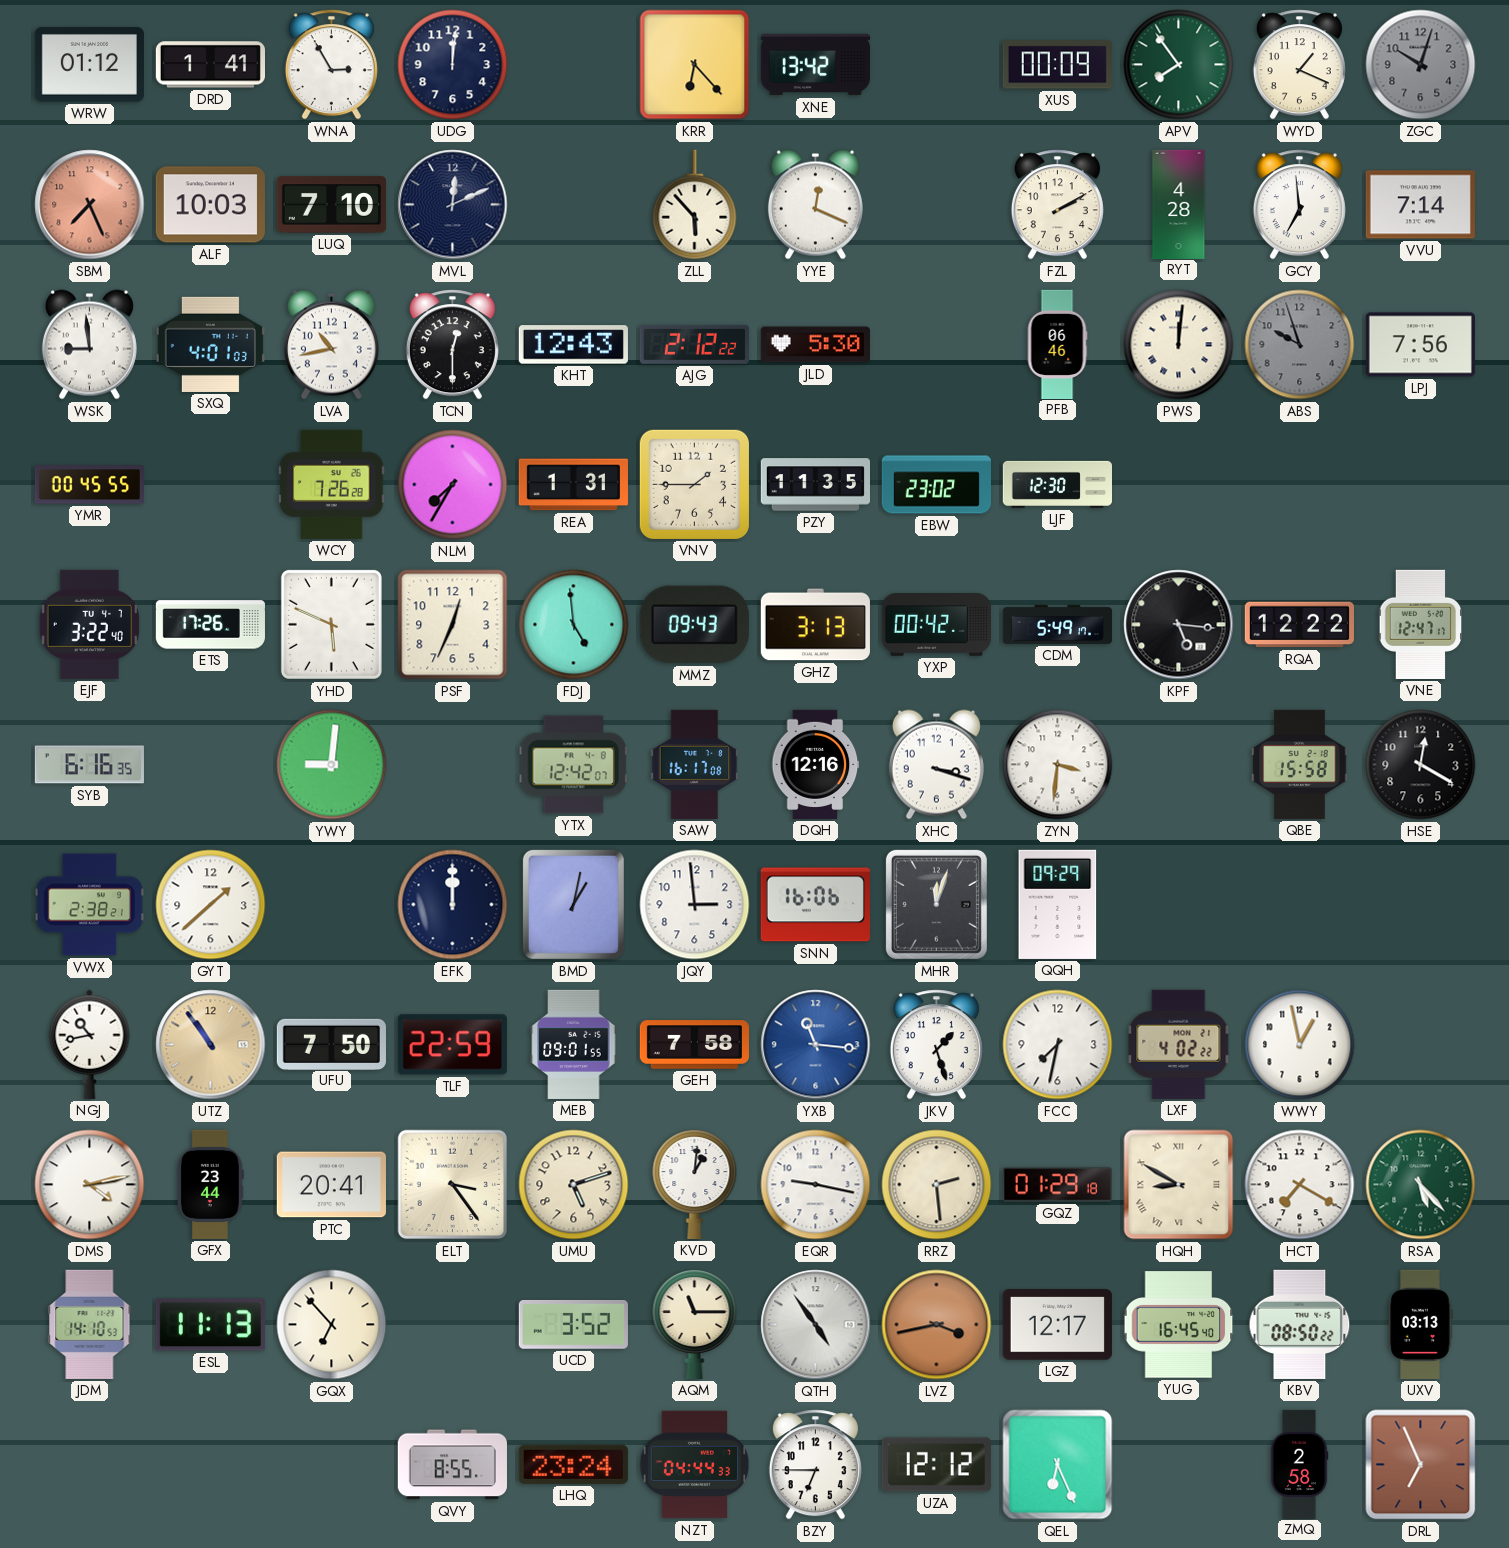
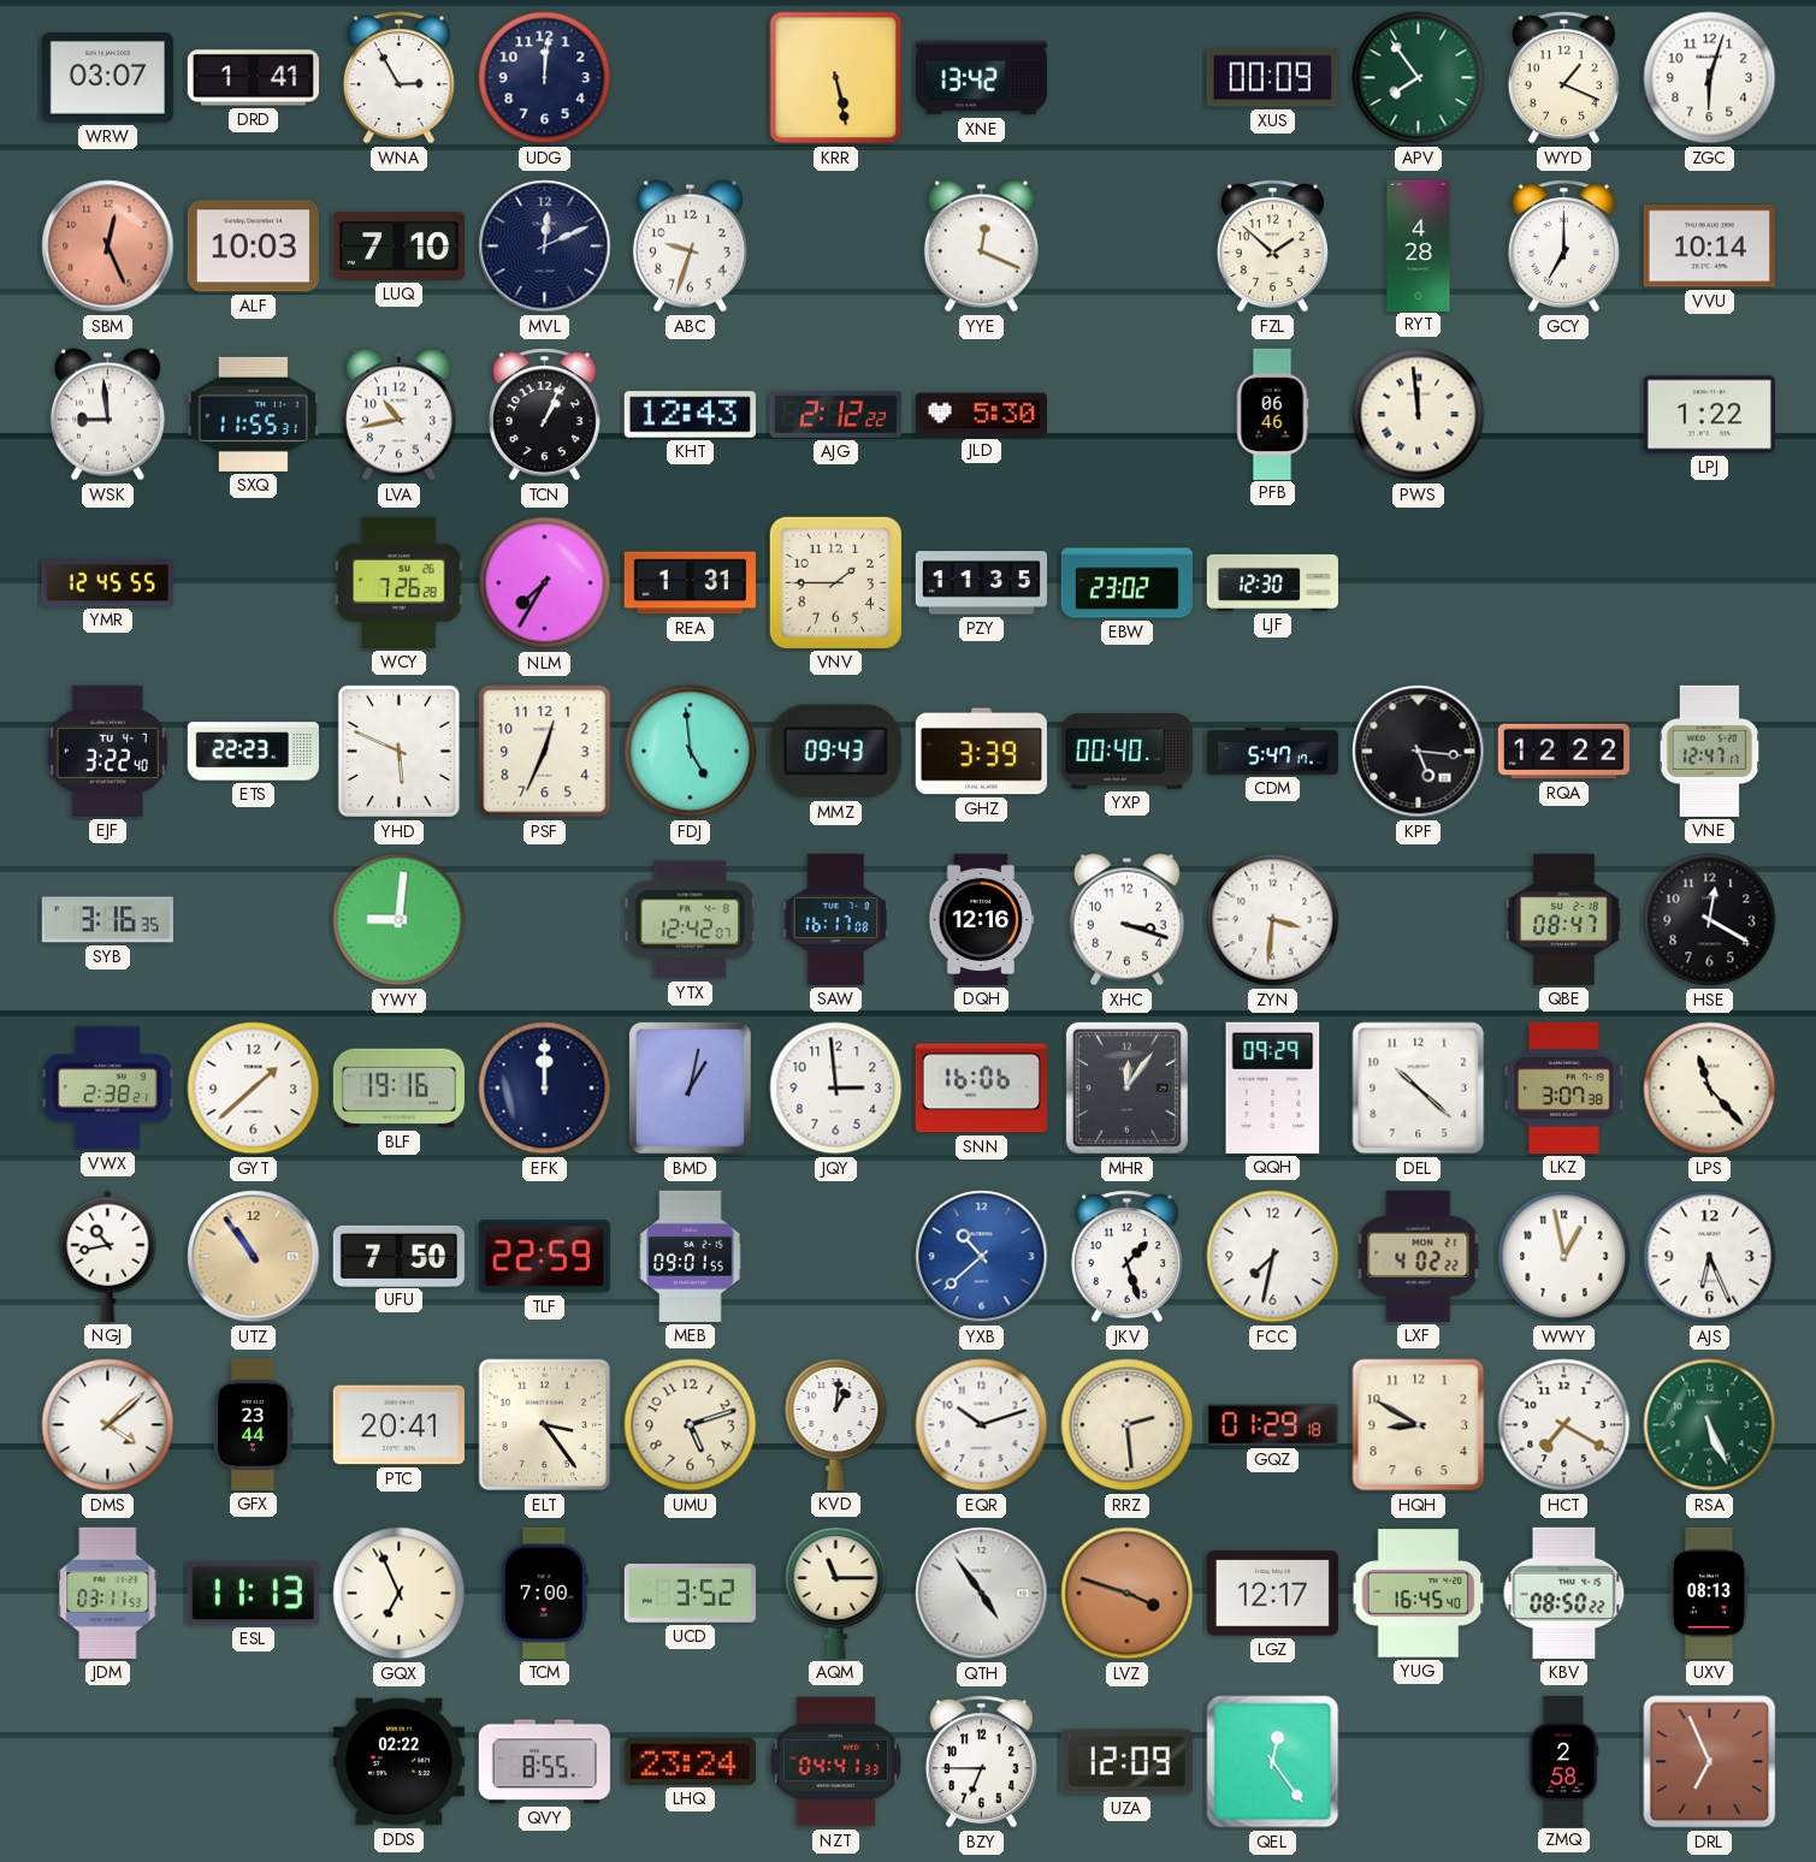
WRW: 01:12 -> 03:07
KRR: 6:23 -> 5:28
ZGC: 10:03 -> 6:03
ZGC dial: grey -> white
SBM: 7:26 -> 12:26
ABC: none -> 9:33
ZLL: 5:53 -> none
FZL: 2:10 -> 1:52
GCY: 6:59 -> 7:00
VVU: 7:14 -> 10:14
SXQ: 4:01 -> 11:55
TCN: 12:30 -> 1:04
PWS: 12:01 -> 11:59
ABS: 9:57 -> none
LPJ: 7:56 -> 1:22
YMR: 00:45 -> 12:45
ETS: 17:26 -> 22:23
GHZ: 3:13 -> 3:39
YXP: 00:42 -> 00:40
CDM: 5:49 -> 5:47
SYB: 6:16 -> 3:16
QBE: 15:58 -> 08:47
BLF: none -> 19:16
MHR: 12:03 -> 12:06
DEL: none -> 10:22
LKZ: none -> 3:07
LPS: none -> 11:23
GEH: 7:58 -> none
YXB: 11:16 -> 10:38
AJS: none -> 6:26
DMS: 4:13 -> 4:08
EQR: 9:17 -> 10:12
HQH numerals: Roman -> Arabic
RSA: 5:23 -> 5:26
JDM: 14:10 -> 03:11
GQX: 6:53 -> 6:56
TCM: none -> 7:00
LVZ: 3:43 -> 3:48
UXV: 03:13 -> 08:13
DDS: none -> 02:22
NZT: 04:44 -> 04:41
UZA: 12:12 -> 12:09
QEL: 6:26 -> 12:24
